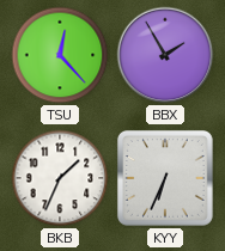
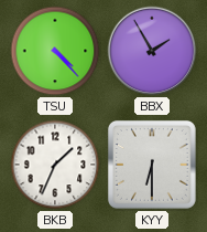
TSU: 12:23 -> 4:23
KYY: 6:34 -> 6:30
